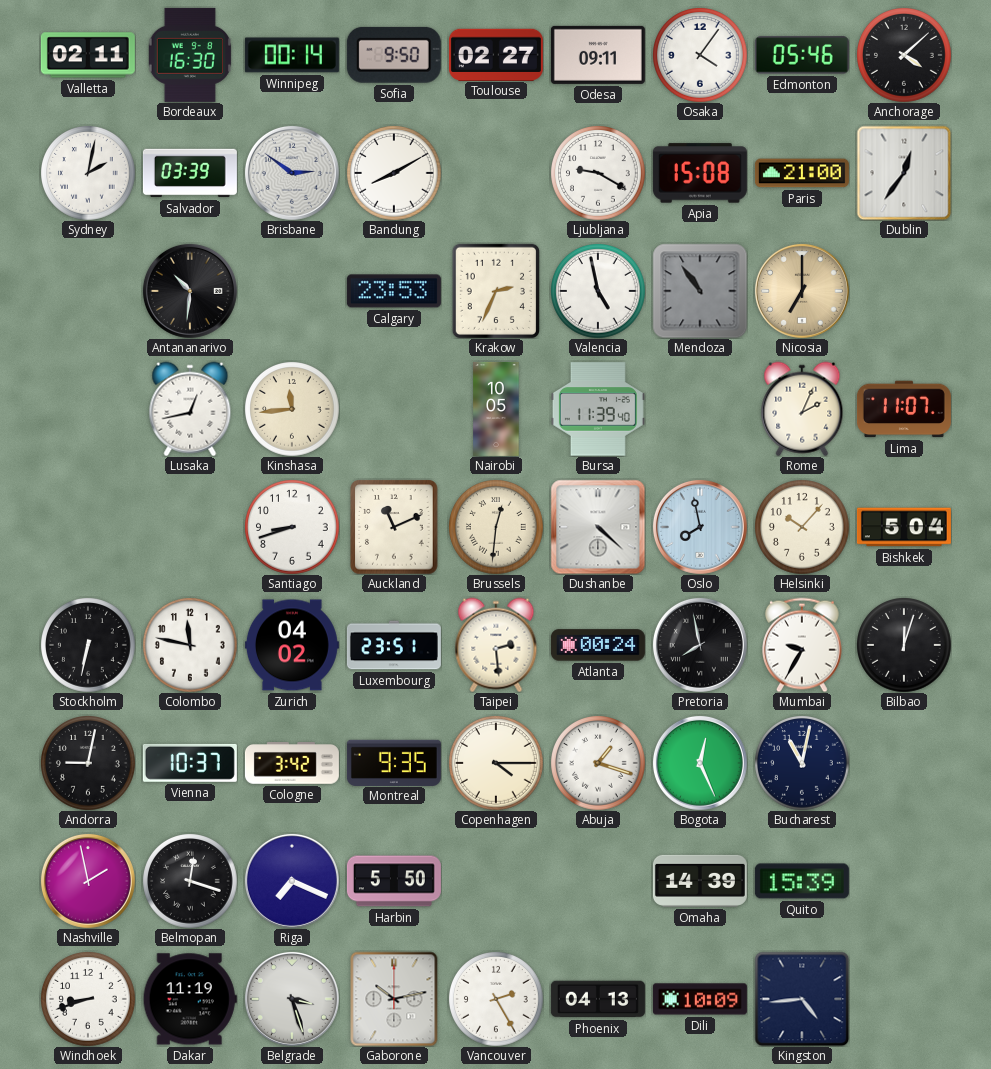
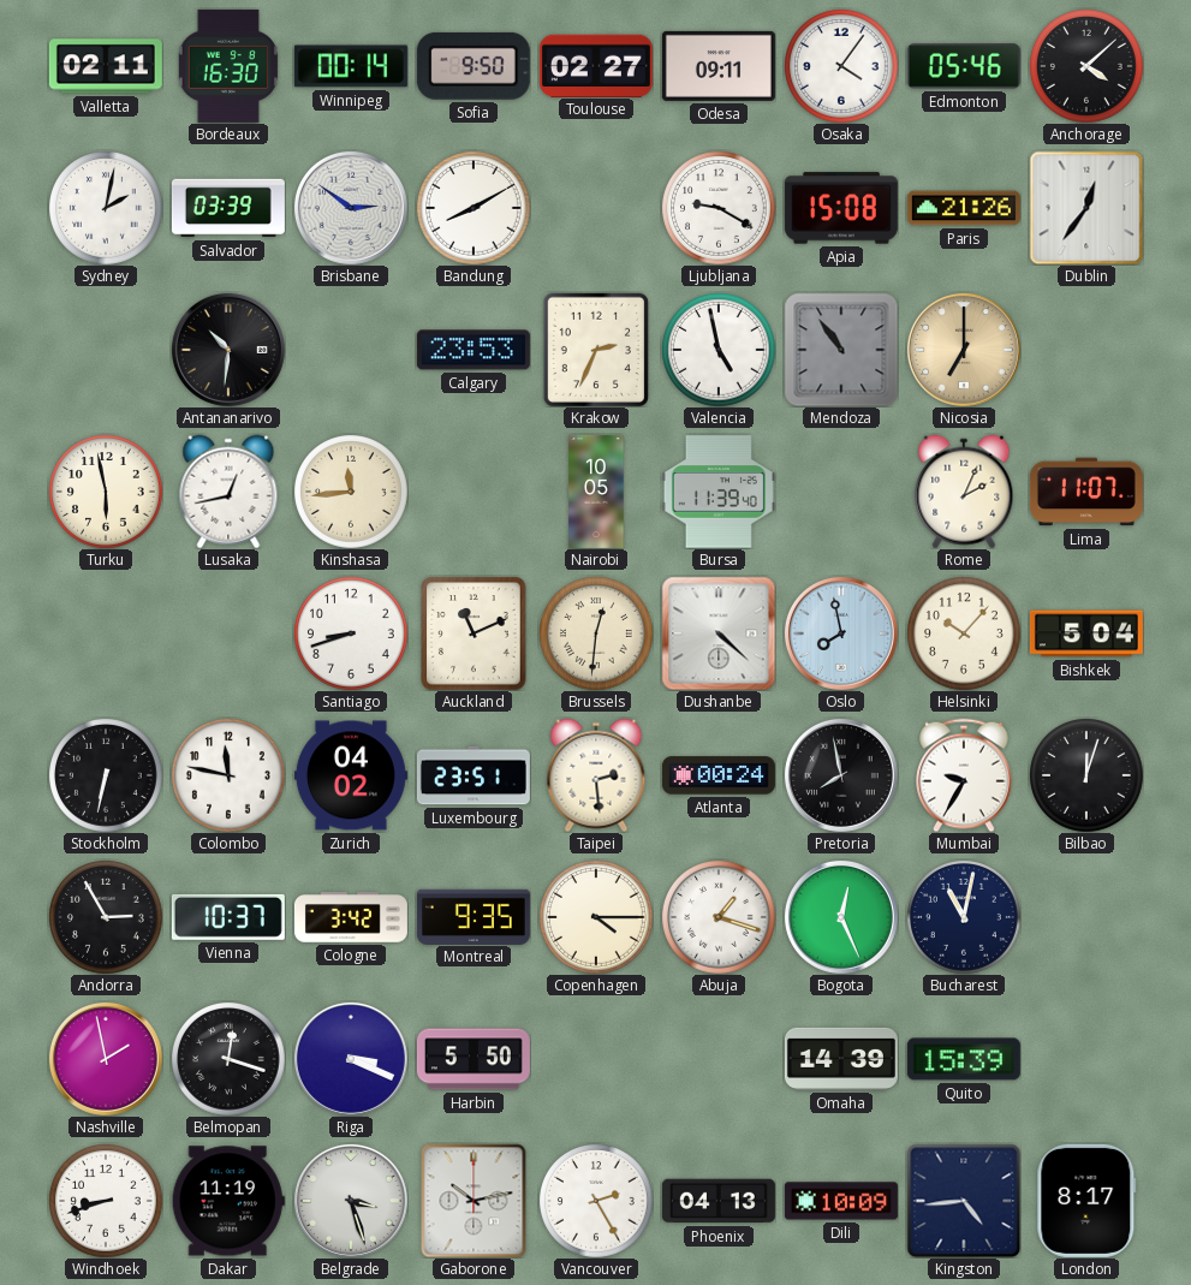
Paris: 21:00 -> 21:26
Turku: none -> 5:58
Andorra: 9:02 -> 2:55
Riga: 7:19 -> 3:19
London: none -> 8:17
